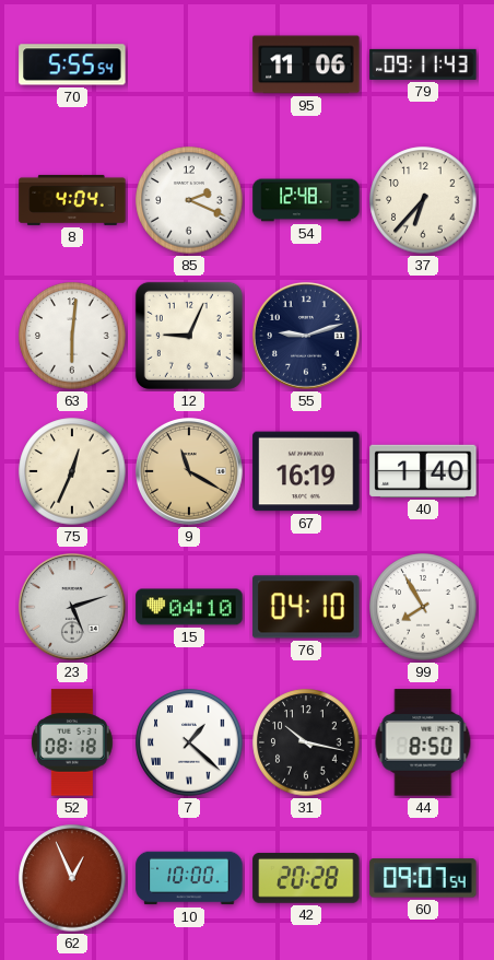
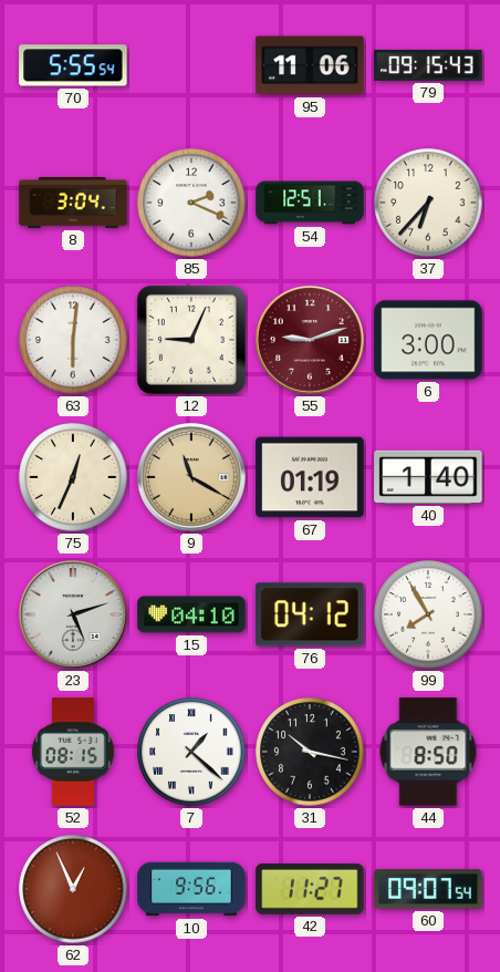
79: 09:11 -> 09:15
8: 4:04 -> 3:04
54: 12:48 -> 12:51
55 dial: navy -> burgundy
6: none -> 3:00
67: 16:19 -> 01:19
76: 04:10 -> 04:12
52: 08:18 -> 08:15
10: 10:00 -> 9:56
42: 20:28 -> 11:27
